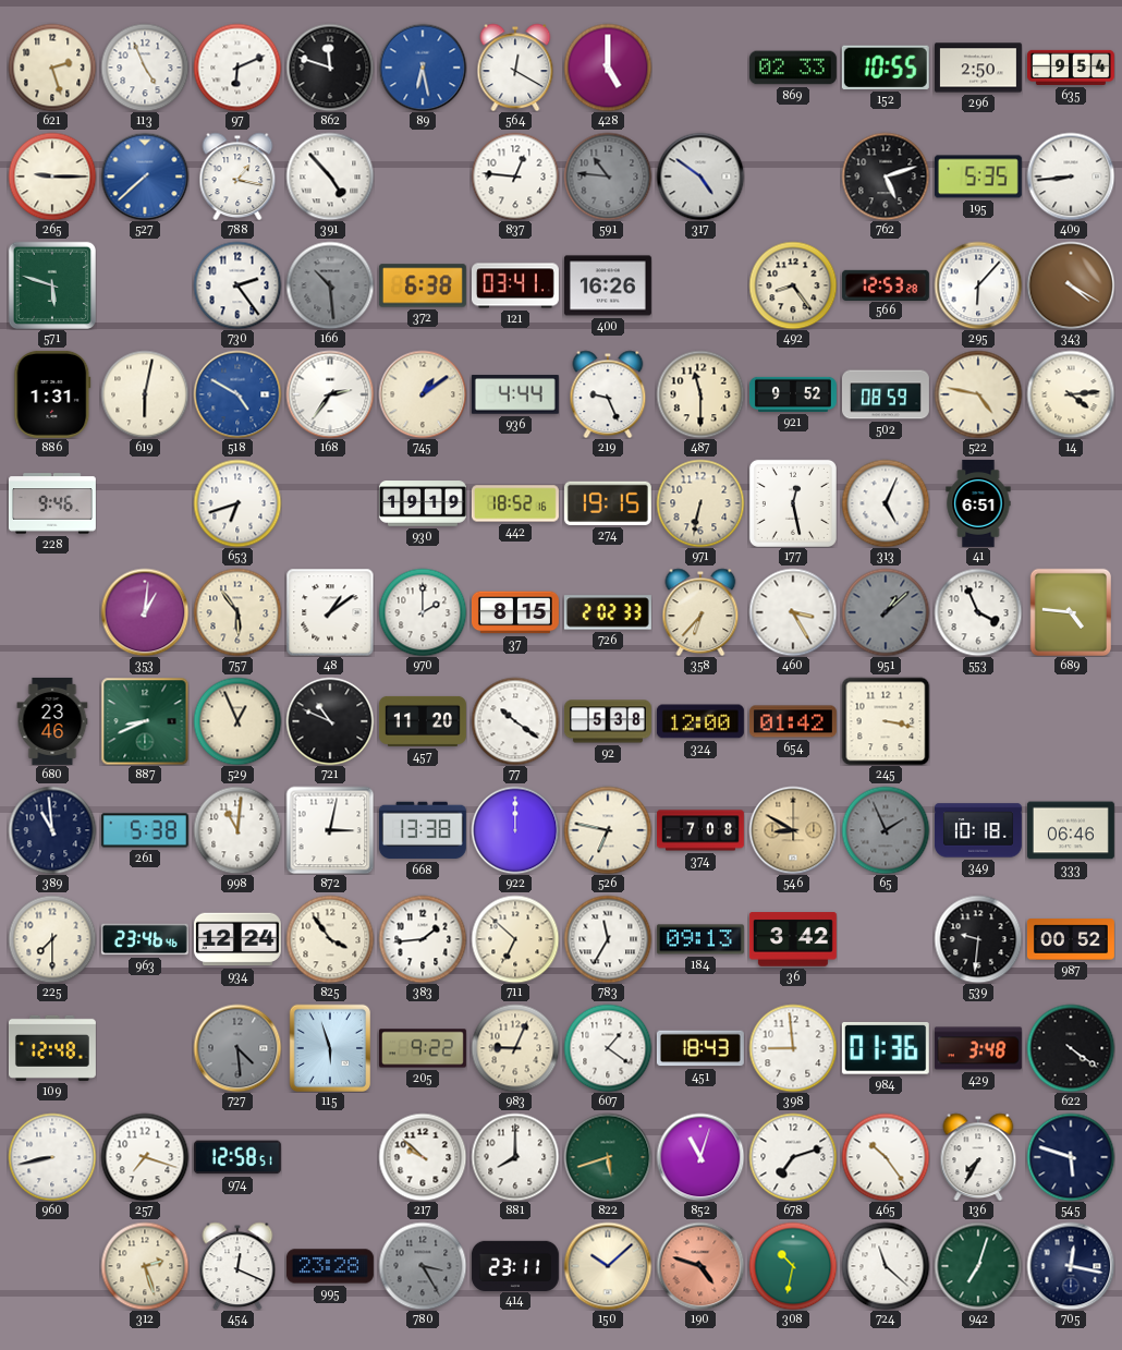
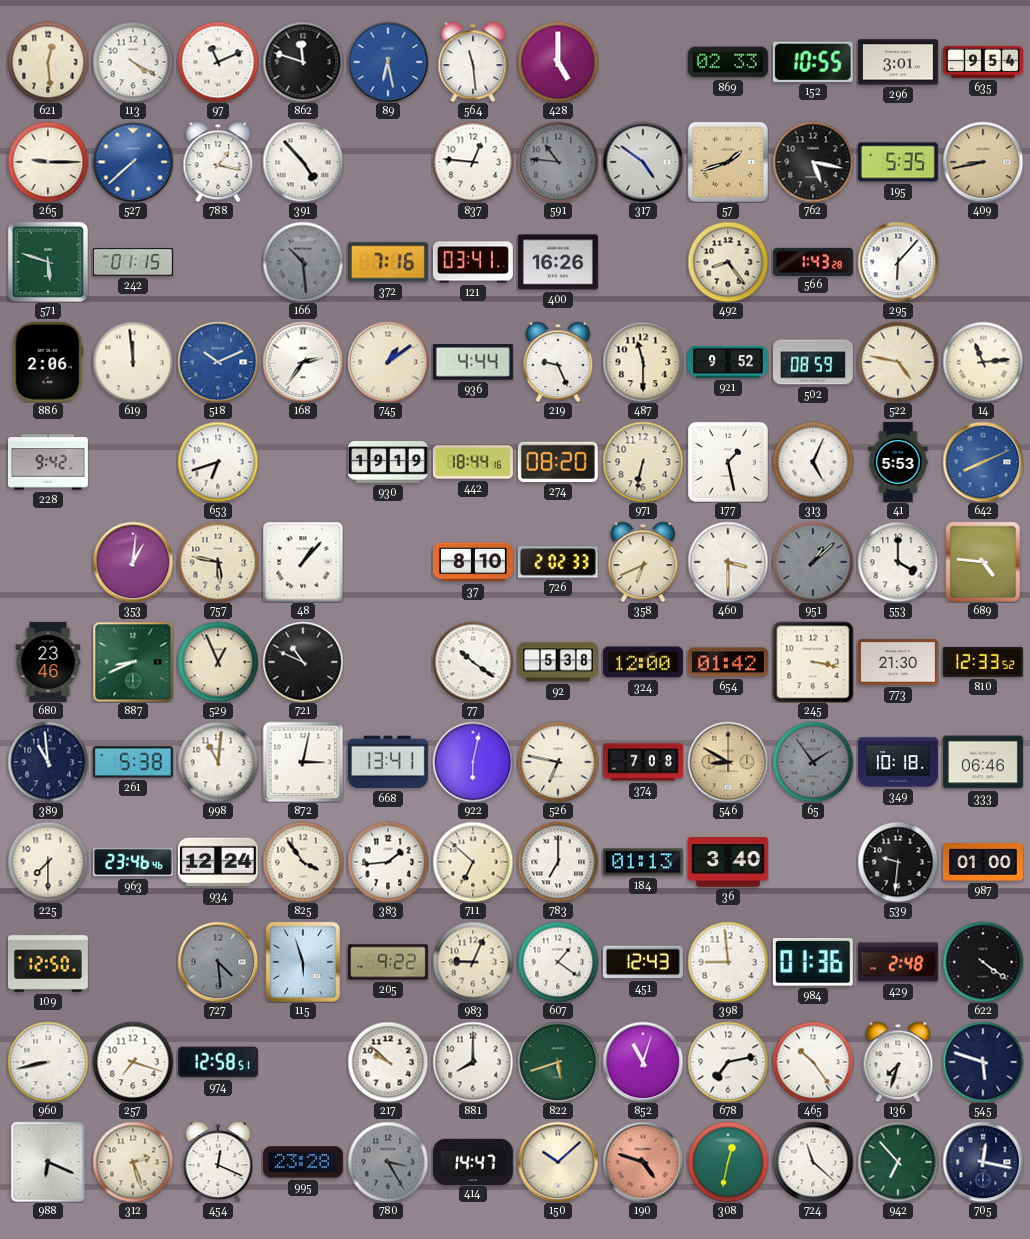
621: 2:27 -> 12:29
113: 4:56 -> 4:20
97: 6:11 -> 11:11
564: 12:20 -> 11:29
296: 2:50 -> 3:01
57: none -> 1:42
762: 5:12 -> 5:17
409: 8:44 -> 8:43
409 dial: white -> champagne
242: none -> 01:15
730: 2:24 -> none
372: 6:38 -> 7:16
566: 12:53 -> 1:43
343: 4:20 -> none
886: 1:31 -> 2:06
619: 6:02 -> 11:59
518: 4:50 -> 10:11
14: 4:14 -> 11:14
228: 9:46 -> 9:42
442: 18:52 -> 18:44
274: 19:15 -> 08:20
177: 12:28 -> 1:28
41: 6:51 -> 5:53
642: none -> 8:11
757: 5:54 -> 5:47
48: 1:09 -> 1:07
970: 2:00 -> none
37: 8:15 -> 8:10
358: 6:37 -> 6:41
460: 3:25 -> 3:30
553: 3:56 -> 4:00
457: 11:20 -> none
773: none -> 21:30
810: none -> 12:33
668: 13:38 -> 13:41
922: 12:00 -> 6:02
65: 1:56 -> 1:54
783: 11:35 -> 7:00
184: 09:13 -> 01:13
36: 3:42 -> 3:40
987: 00:52 -> 01:00
109: 12:48 -> 12:50
451: 18:43 -> 12:43
429: 3:48 -> 2:48
678: 7:12 -> 7:13
136: 7:35 -> 7:33
988: none -> 6:19
414: 23:11 -> 14:47
308: 10:32 -> 12:32
942: 7:03 -> 6:53
